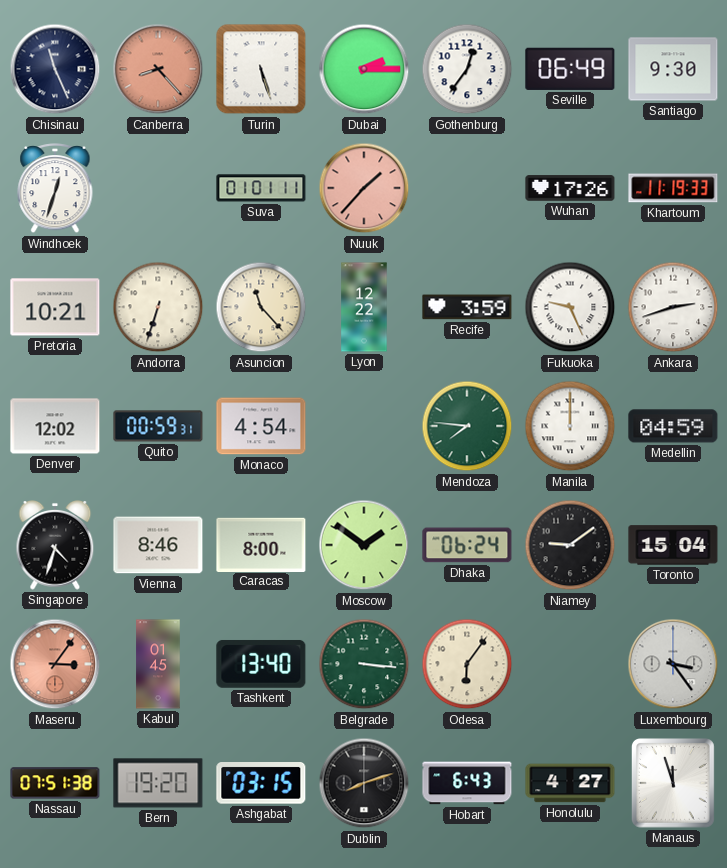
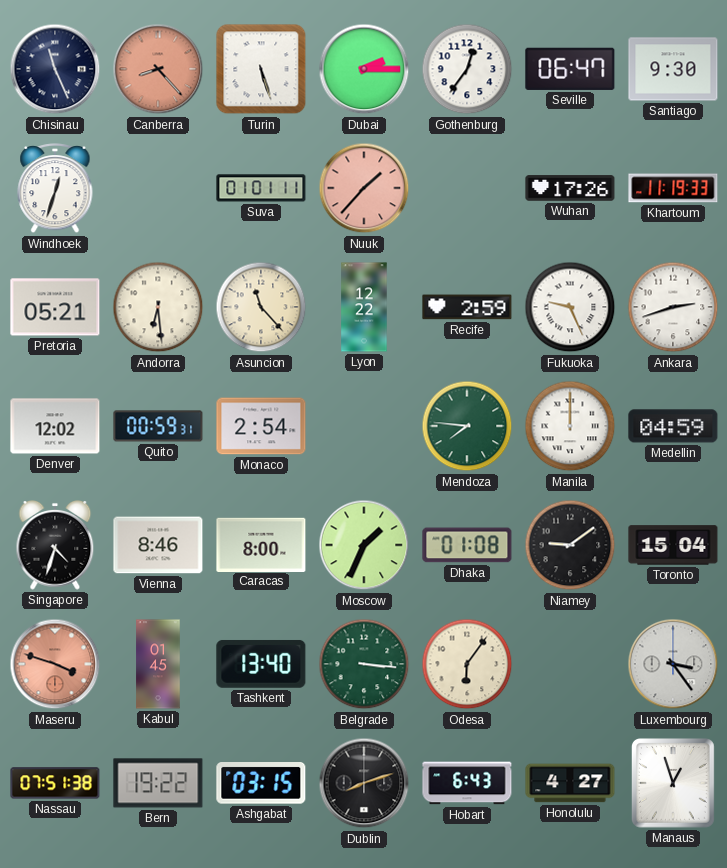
Seville: 06:49 -> 06:47
Pretoria: 10:21 -> 05:21
Andorra: 6:33 -> 6:29
Recife: 3:59 -> 2:59
Monaco: 4:54 -> 2:54
Moscow: 1:51 -> 1:34
Dhaka: 06:24 -> 01:08
Maseru: 3:06 -> 3:48
Bern: 19:20 -> 19:22
Manaus: 11:57 -> 12:57
